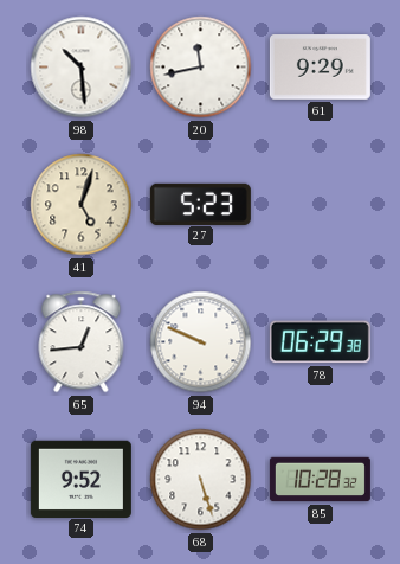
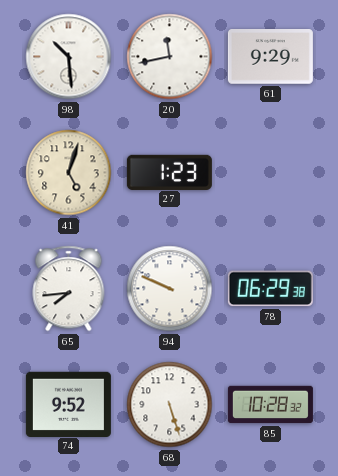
27: 5:23 -> 1:23
65: 12:44 -> 7:44
